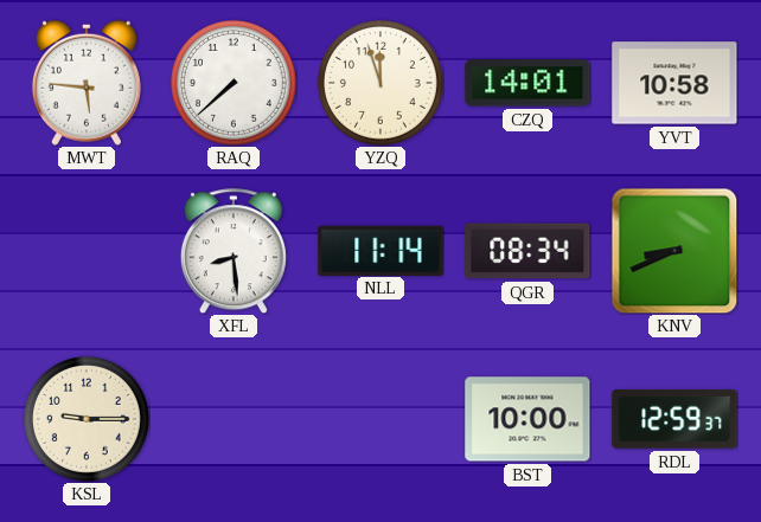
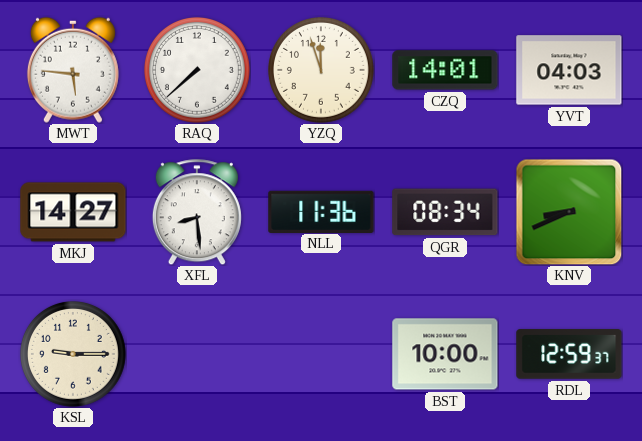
YVT: 10:58 -> 04:03
MKJ: none -> 14:27
NLL: 11:14 -> 11:36
